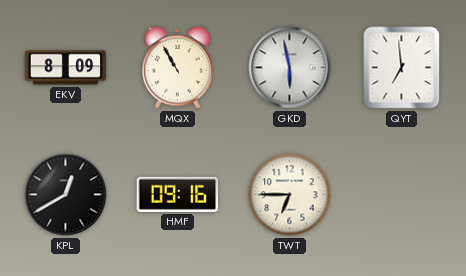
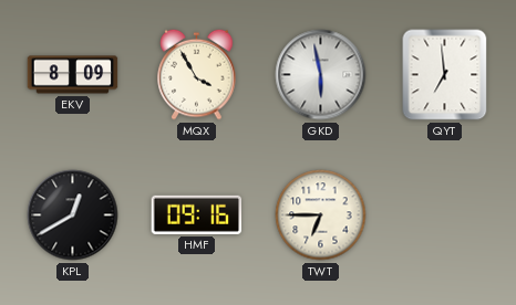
MQX: 10:55 -> 3:55
